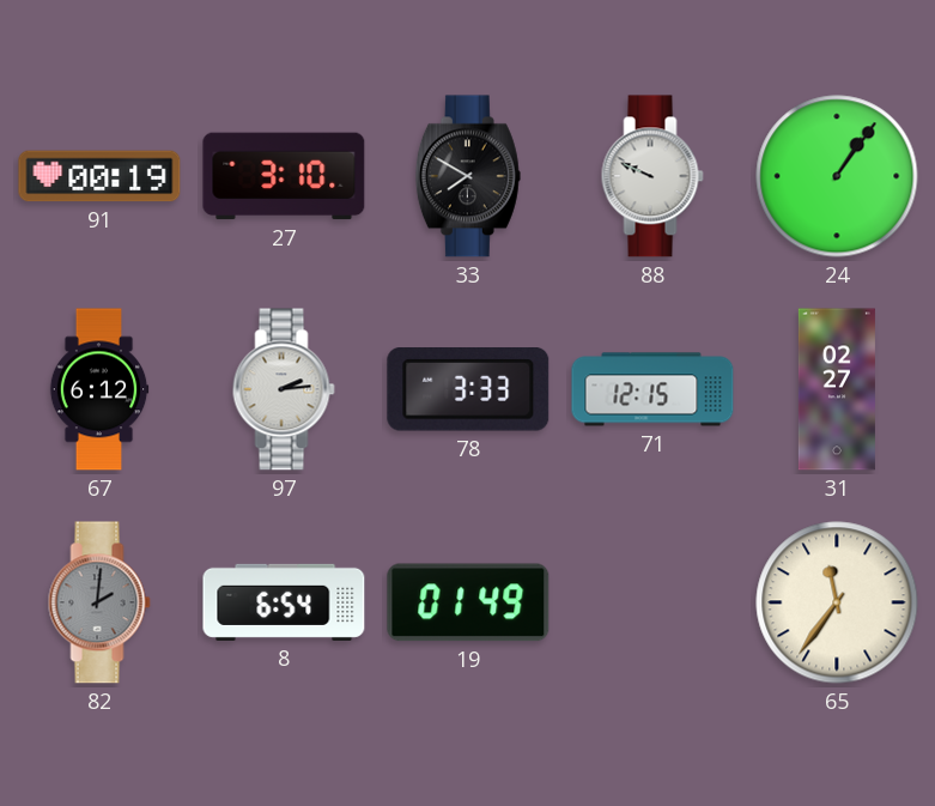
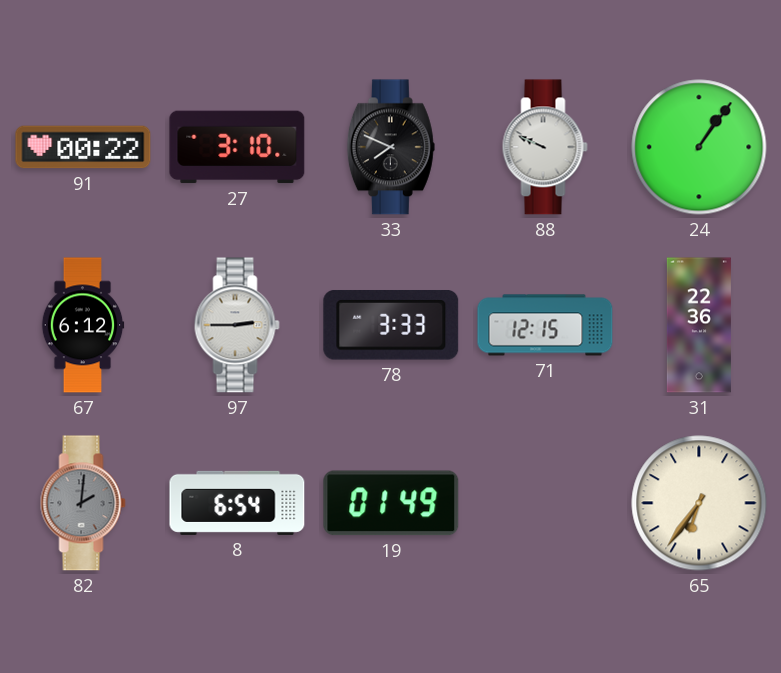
91: 00:19 -> 00:22
33: 7:50 -> 7:49
97: 2:14 -> 2:45
31: 02:27 -> 22:36
65: 11:36 -> 6:36
